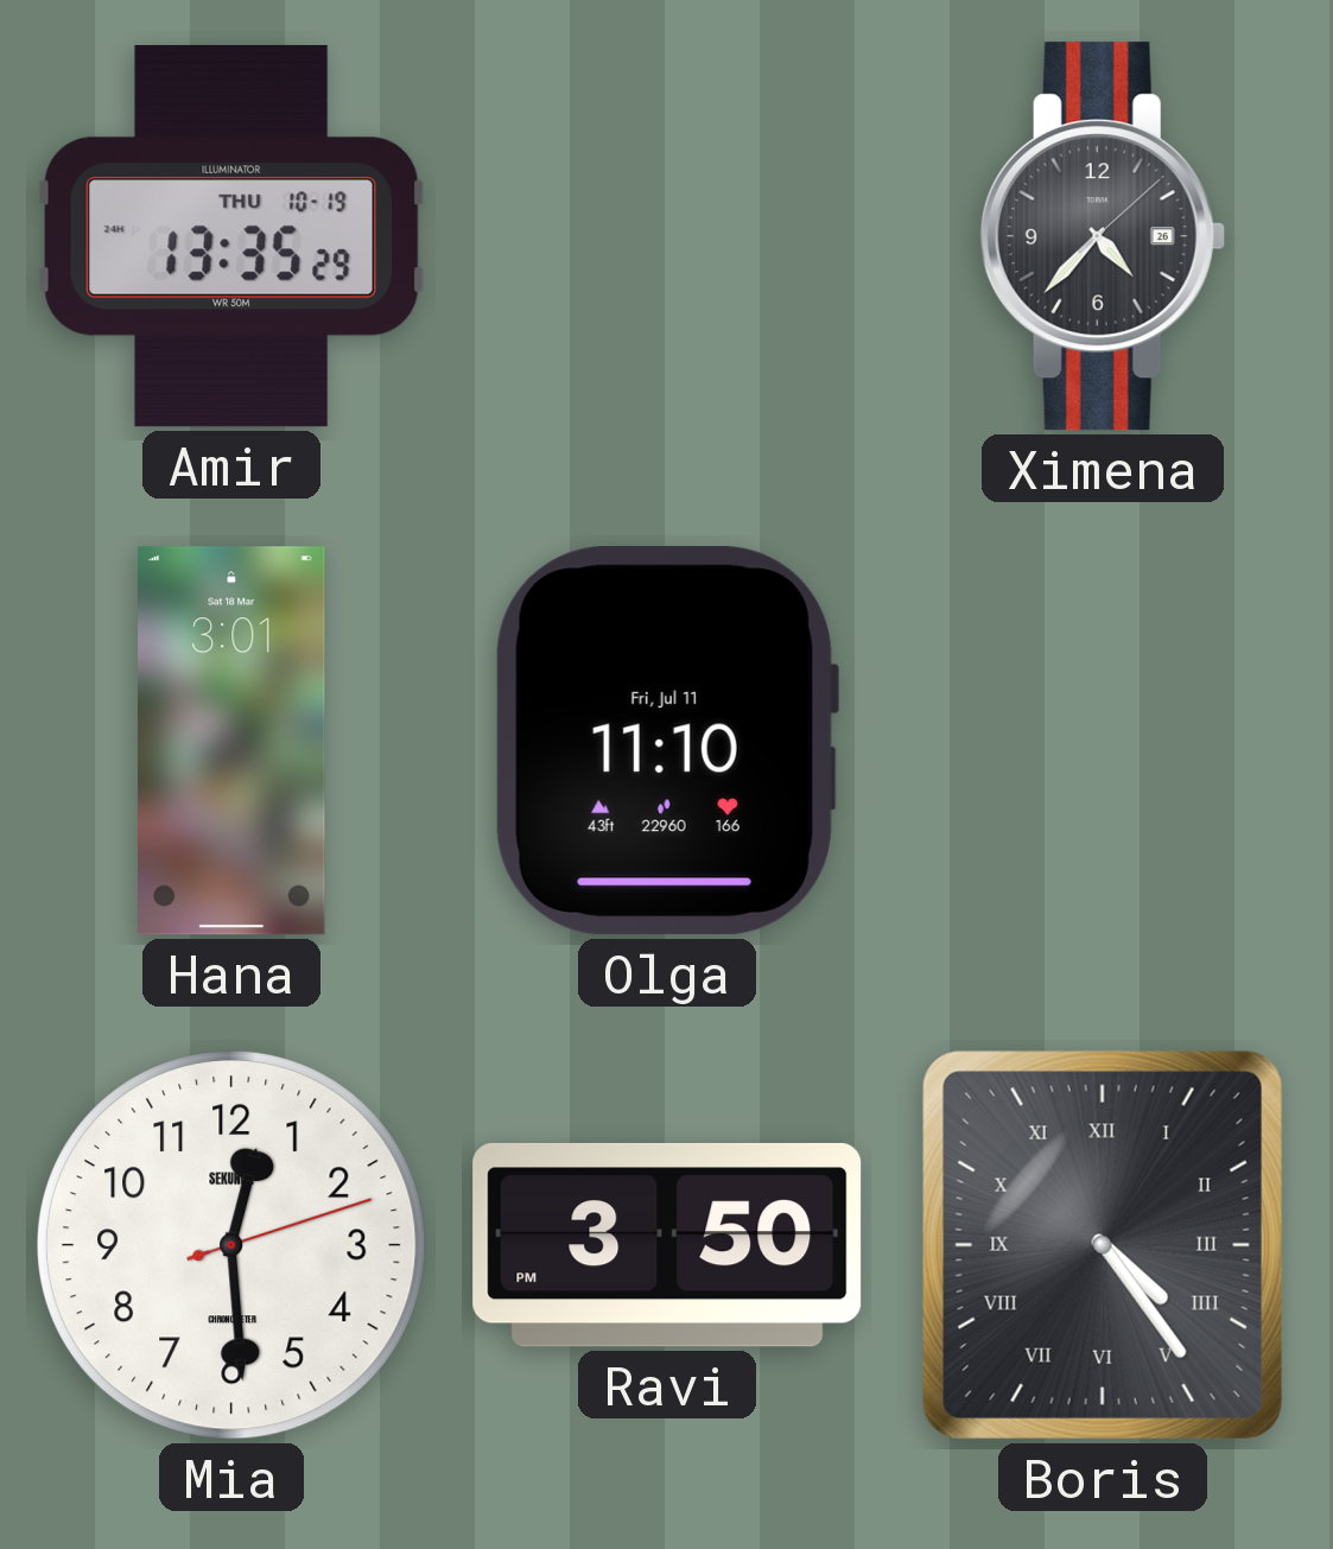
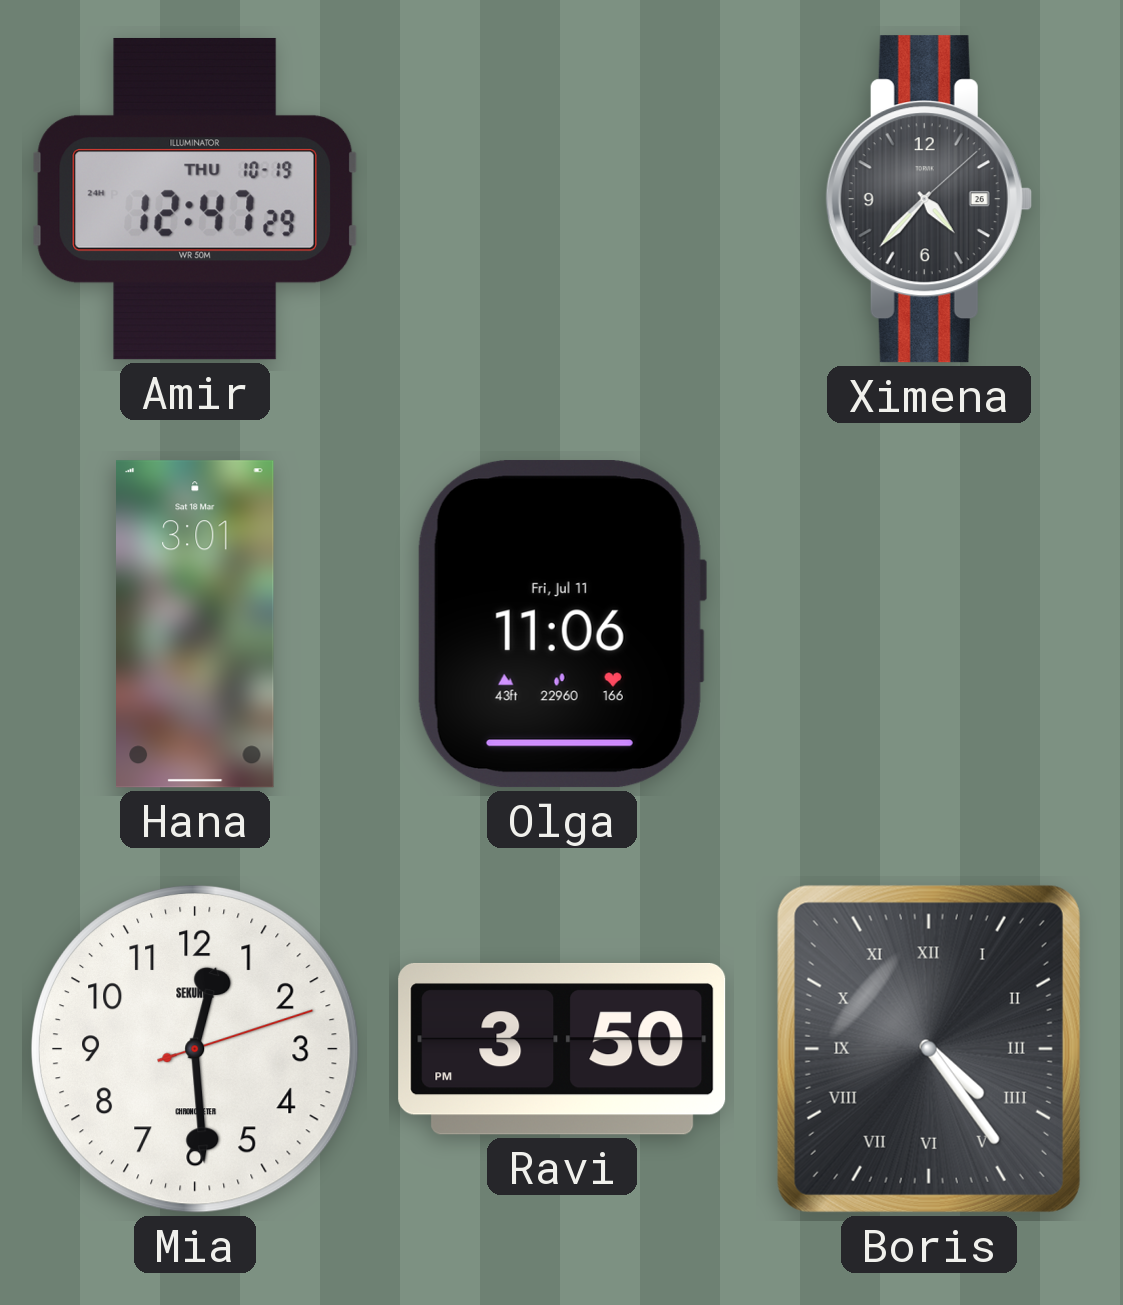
Amir: 13:35 -> 12:47
Olga: 11:10 -> 11:06
